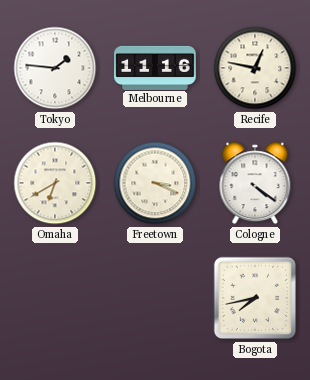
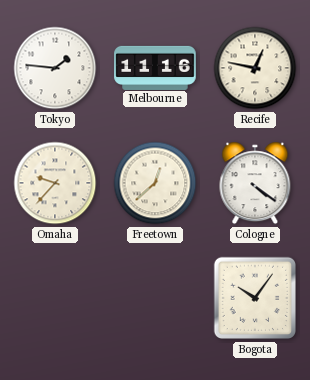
Omaha: 6:40 -> 9:37
Freetown: 3:19 -> 12:38
Bogota: 7:43 -> 10:06
